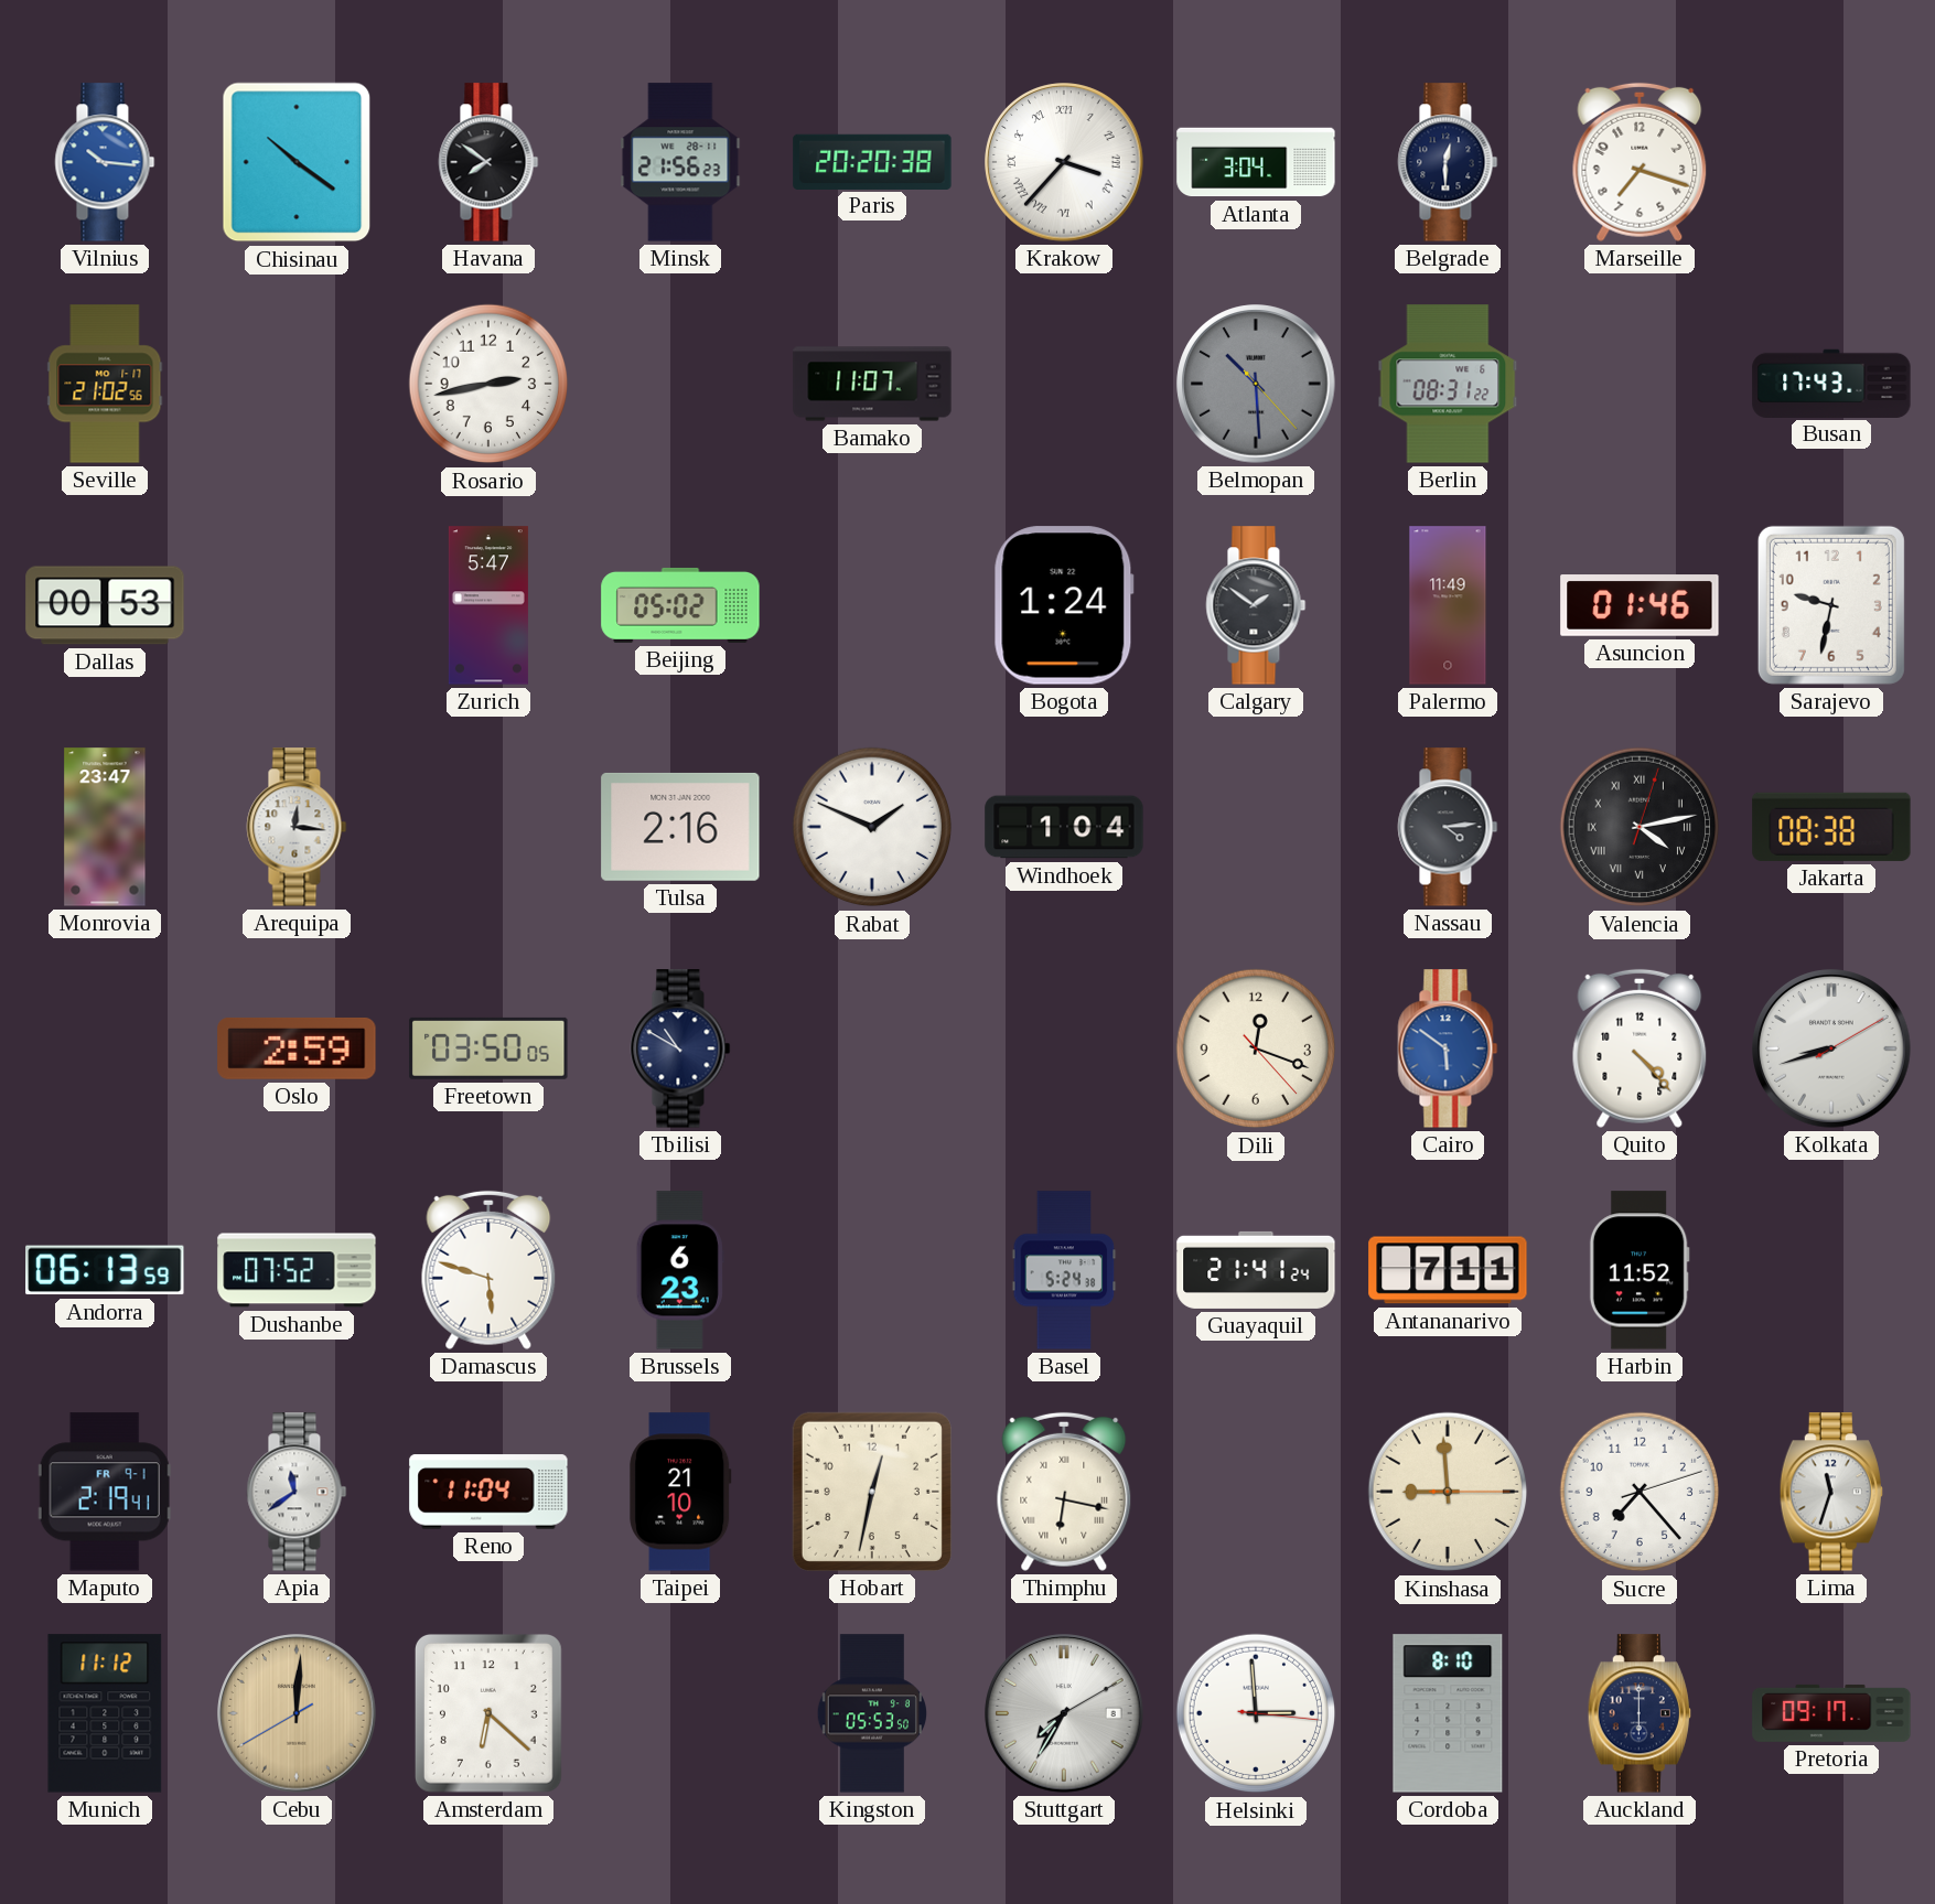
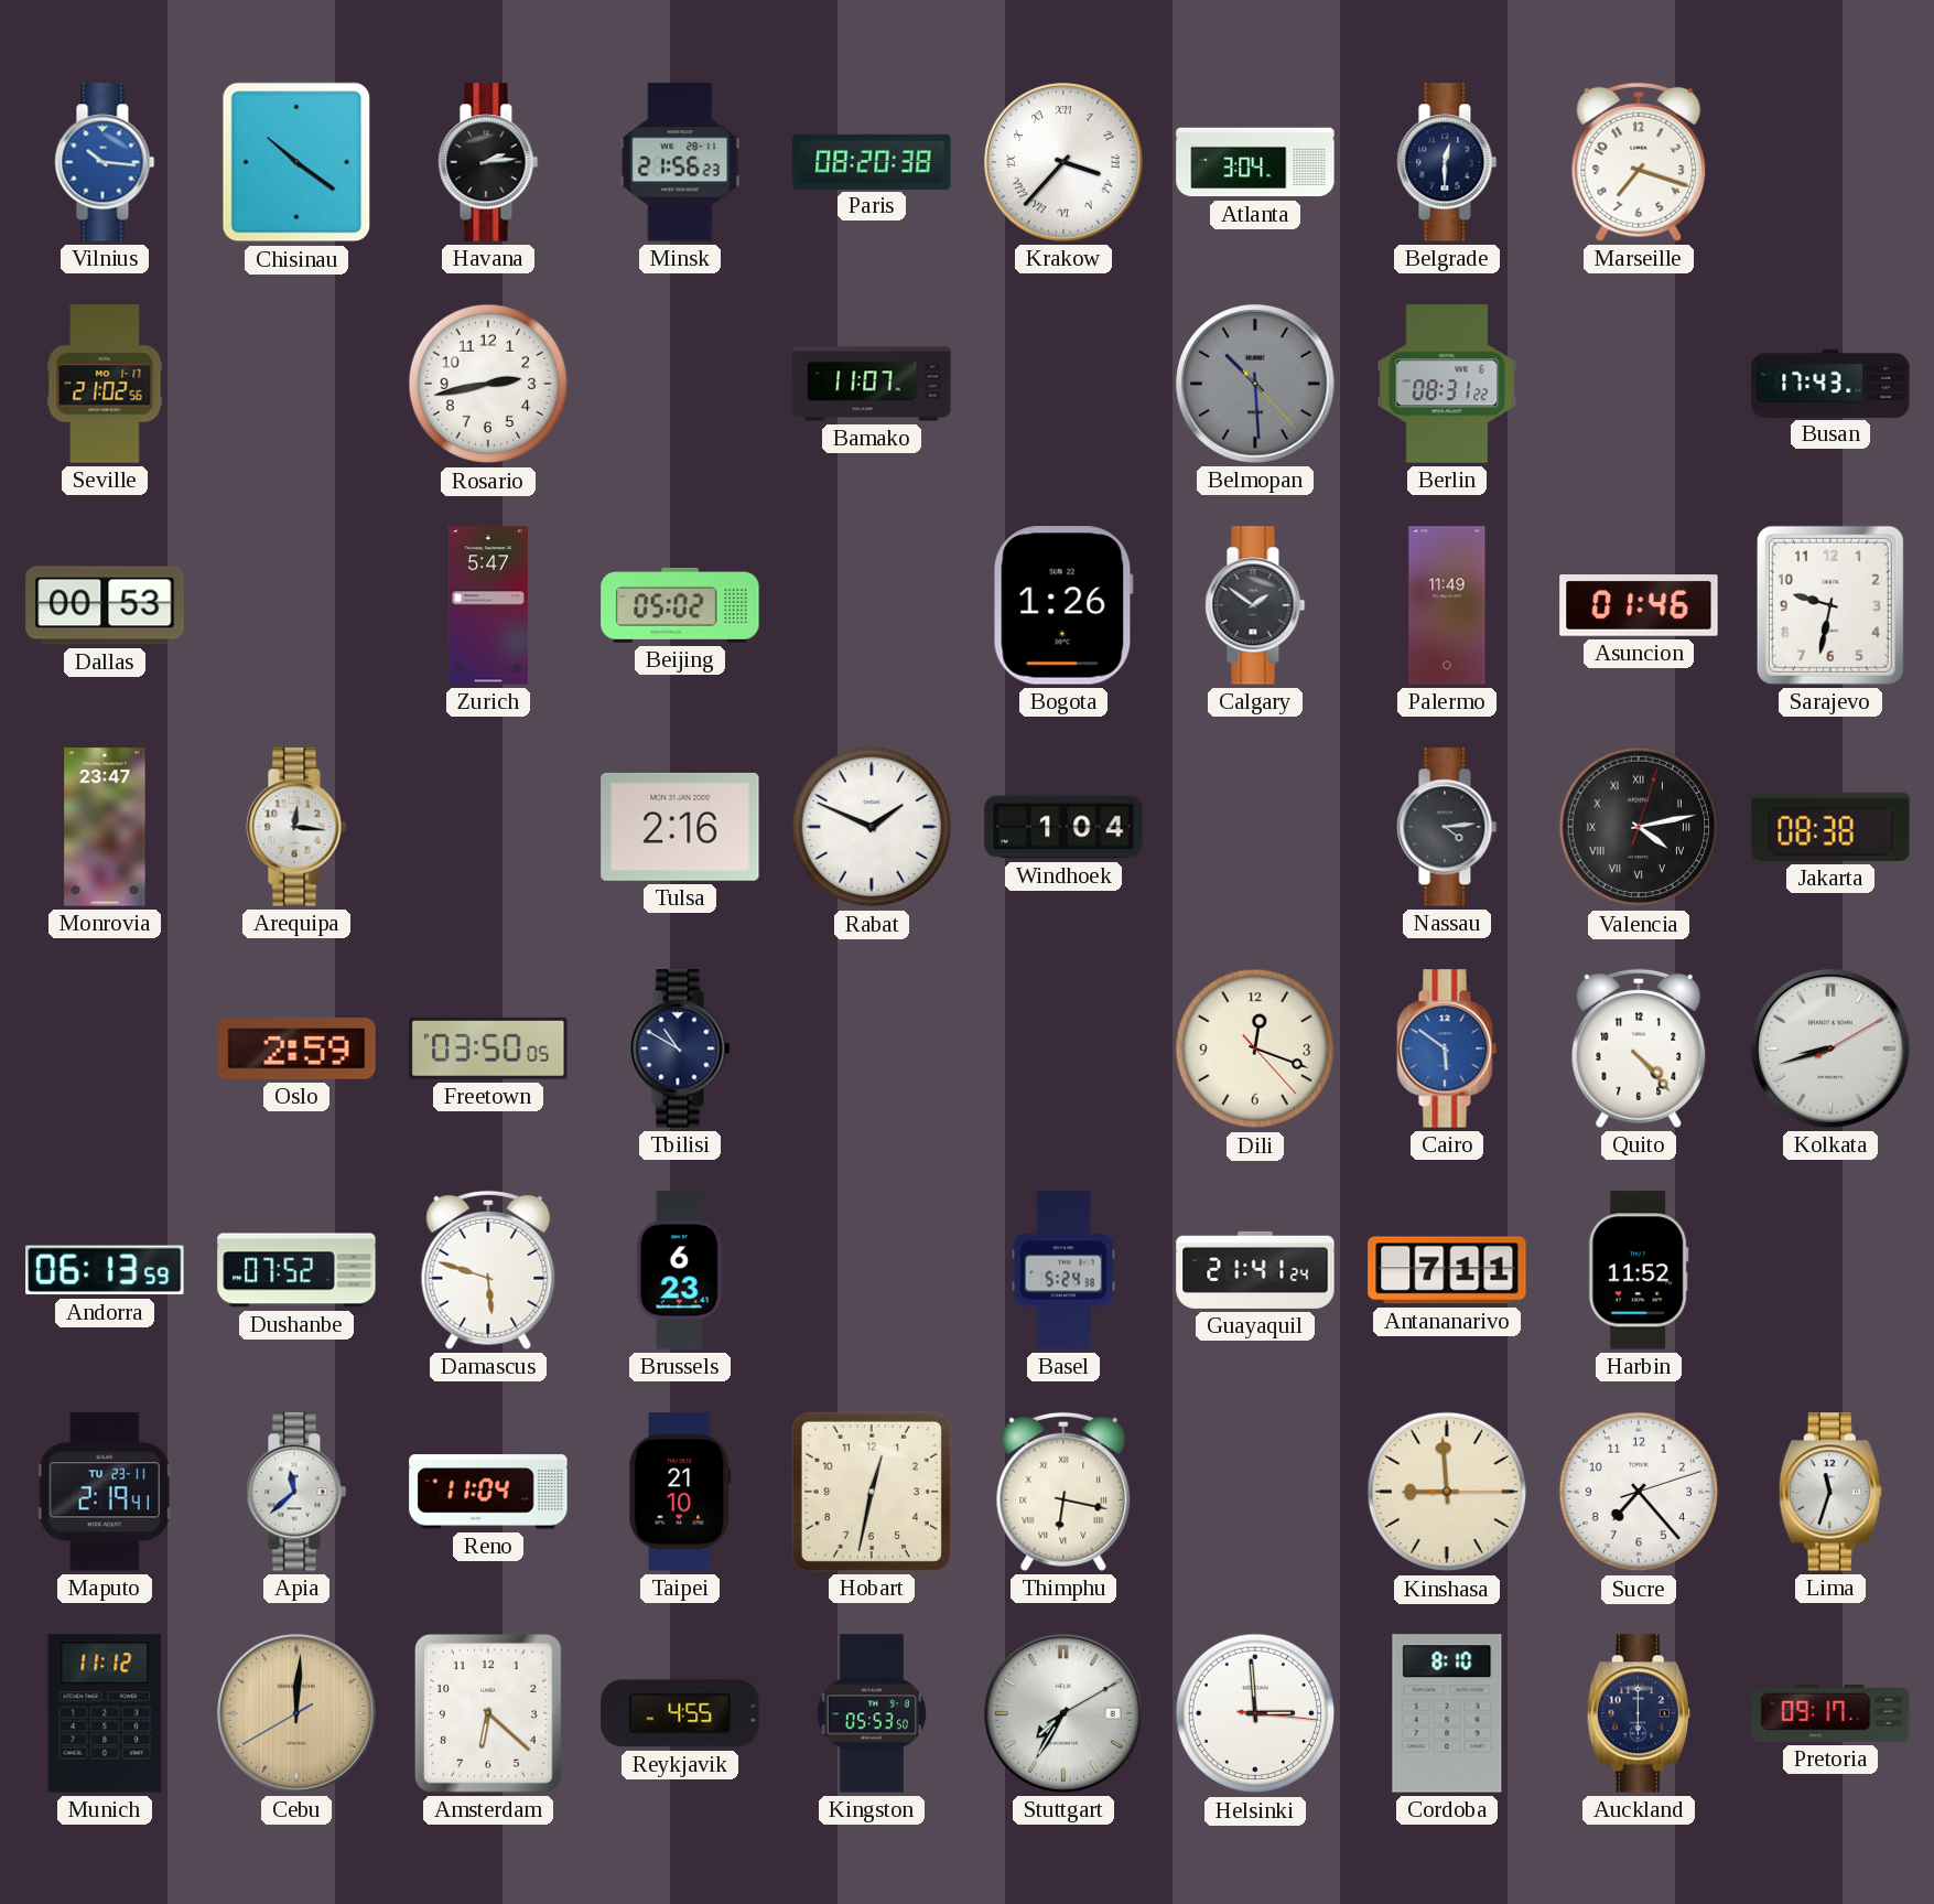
Havana: 7:51 -> 2:14
Paris: 20:20 -> 08:20
Bogota: 1:24 -> 1:26
Maputo date: FR 9-1 -> TU 23-11
Apia: 11:39 -> 11:38
Reykjavik: none -> 4:55
